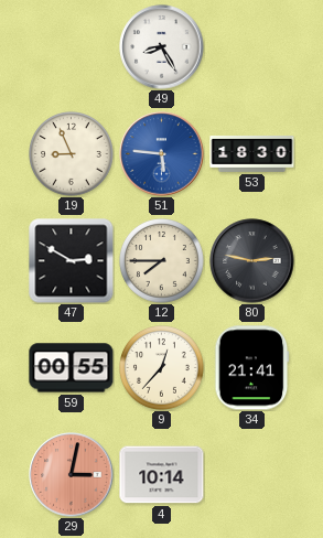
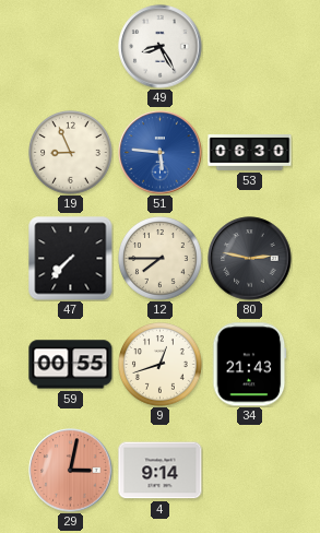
53: 18:30 -> 06:30
47: 2:50 -> 7:37
9: 12:37 -> 12:42
34: 21:41 -> 21:43
4: 10:14 -> 9:14
